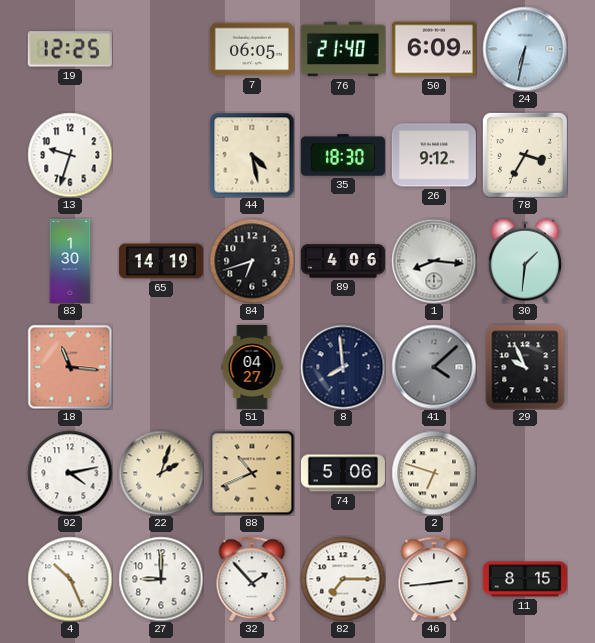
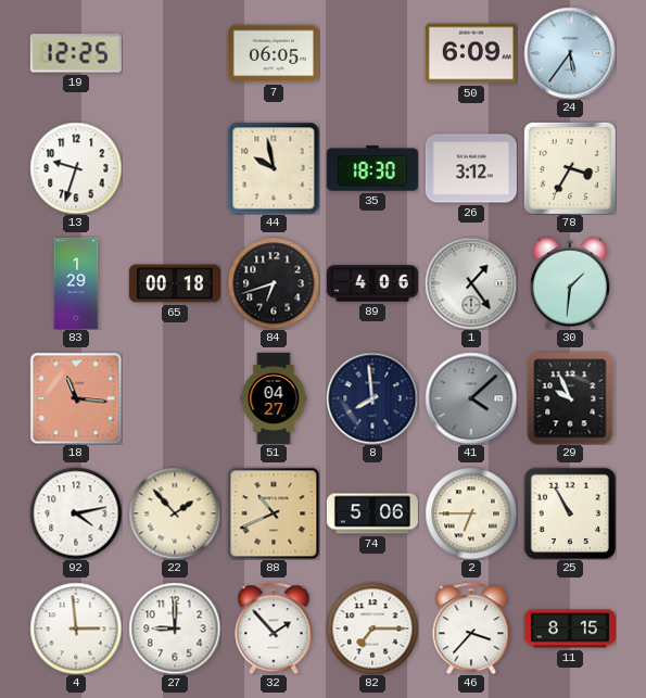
76: 21:40 -> none
24: 6:32 -> 5:36
44: 4:28 -> 9:58
26: 9:12 -> 3:12
83: 1:30 -> 1:29
65: 14:19 -> 00:18
1: 8:16 -> 1:24
22: 2:03 -> 1:53
2: 6:48 -> 6:45
25: none -> 10:55
4: 10:26 -> 2:59
46: 2:44 -> 3:37
